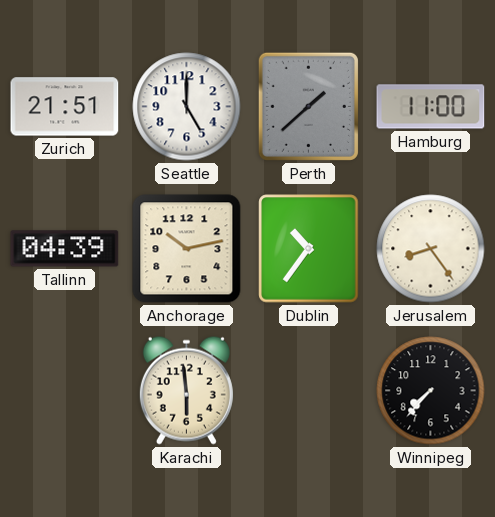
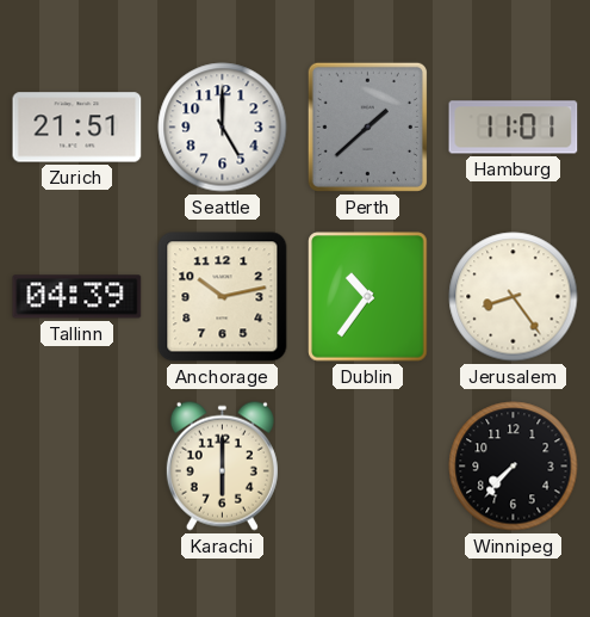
Hamburg: 11:00 -> 11:01
Karachi: 5:59 -> 6:00
